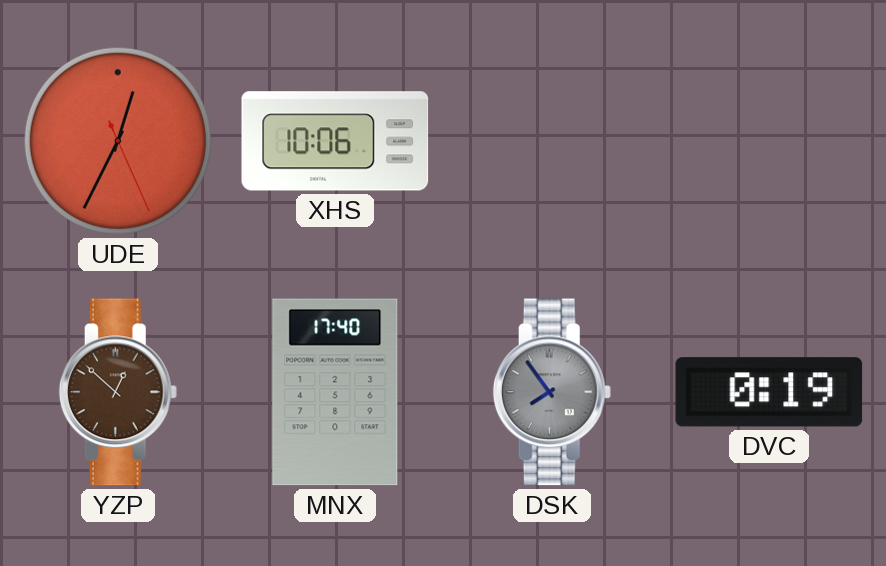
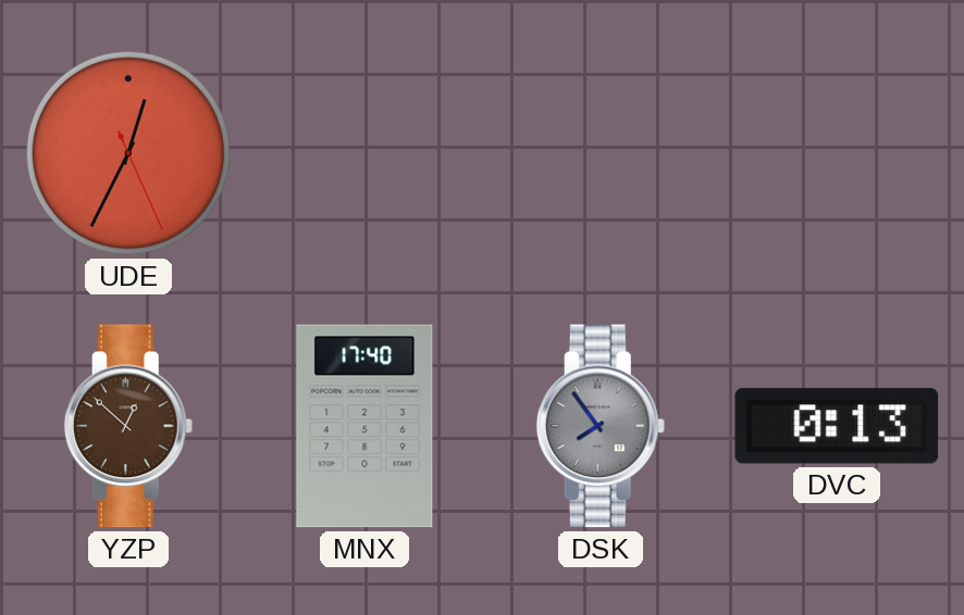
XHS: 10:06 -> none
DVC: 0:19 -> 0:13
